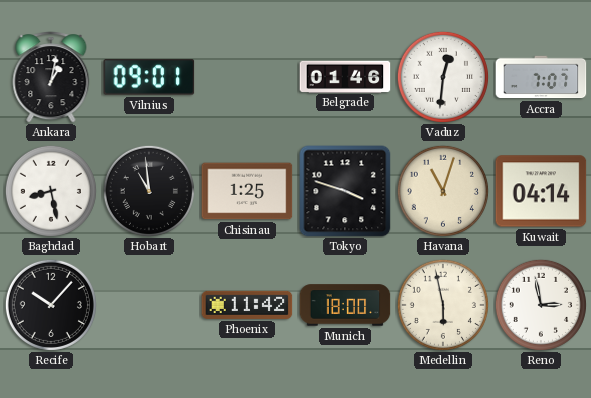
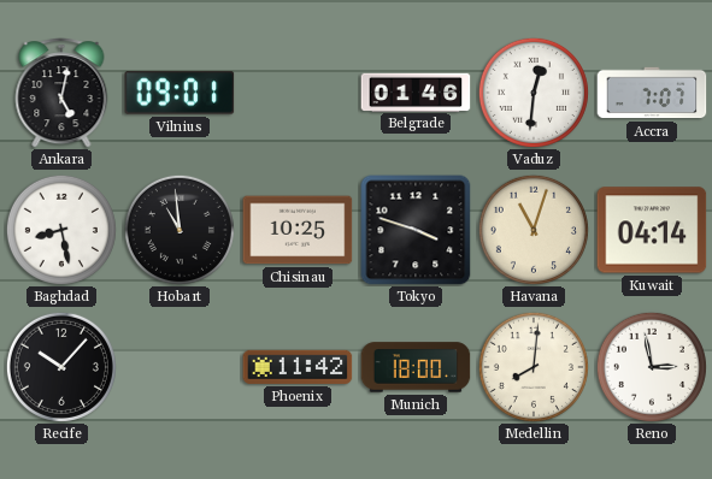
Ankara: 1:02 -> 5:02
Chisinau: 1:25 -> 10:25
Medellin: 5:58 -> 8:01
